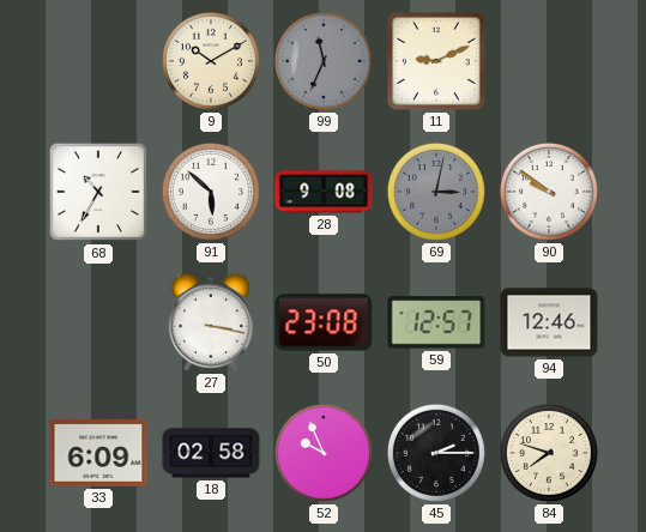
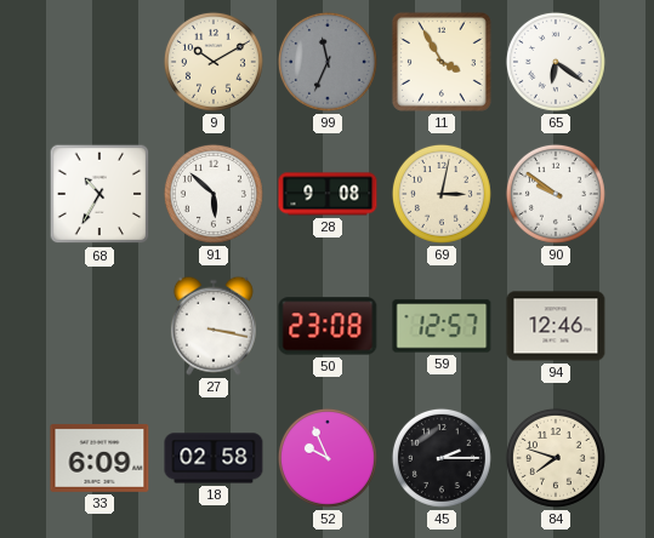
11: 9:11 -> 3:55
65: none -> 6:21
69 dial: grey -> cream
